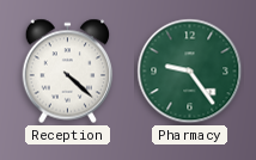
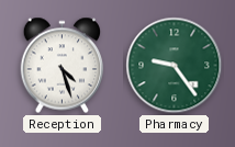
Reception: 4:22 -> 4:27
